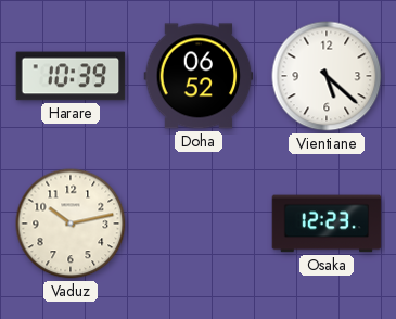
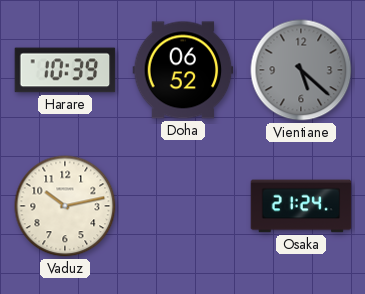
Vientiane dial: white -> grey
Osaka: 12:23 -> 21:24
